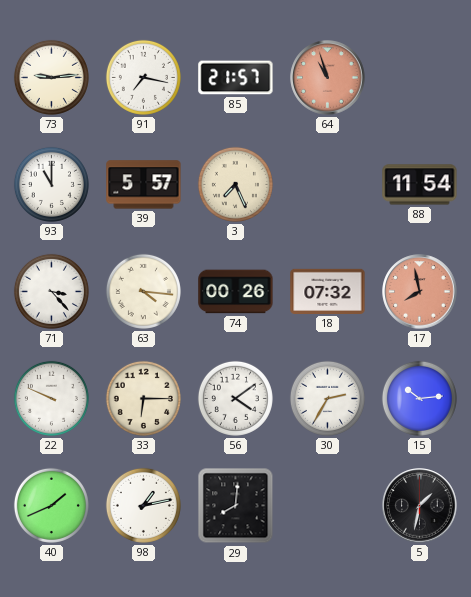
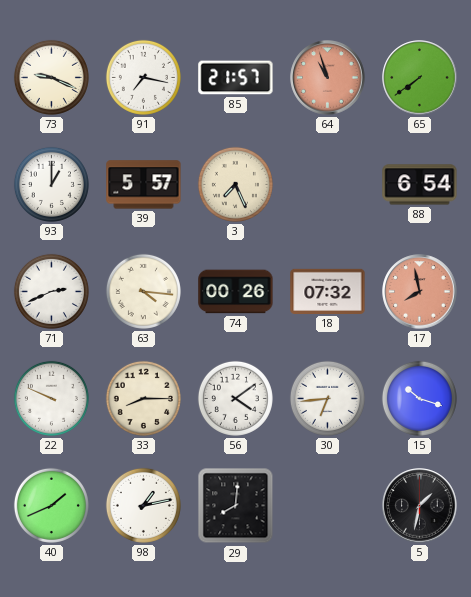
73: 9:14 -> 9:19
65: none -> 7:39
93: 11:00 -> 1:00
88: 11:54 -> 6:54
71: 3:23 -> 2:41
33: 6:15 -> 8:15
30: 2:35 -> 6:44
15: 10:14 -> 10:18
